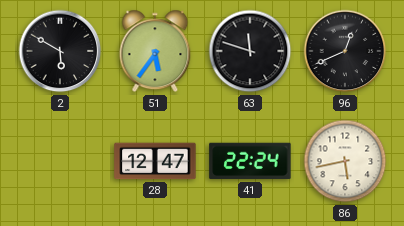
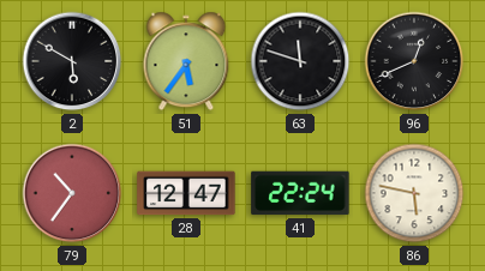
79: none -> 10:36
86: 5:43 -> 5:47
